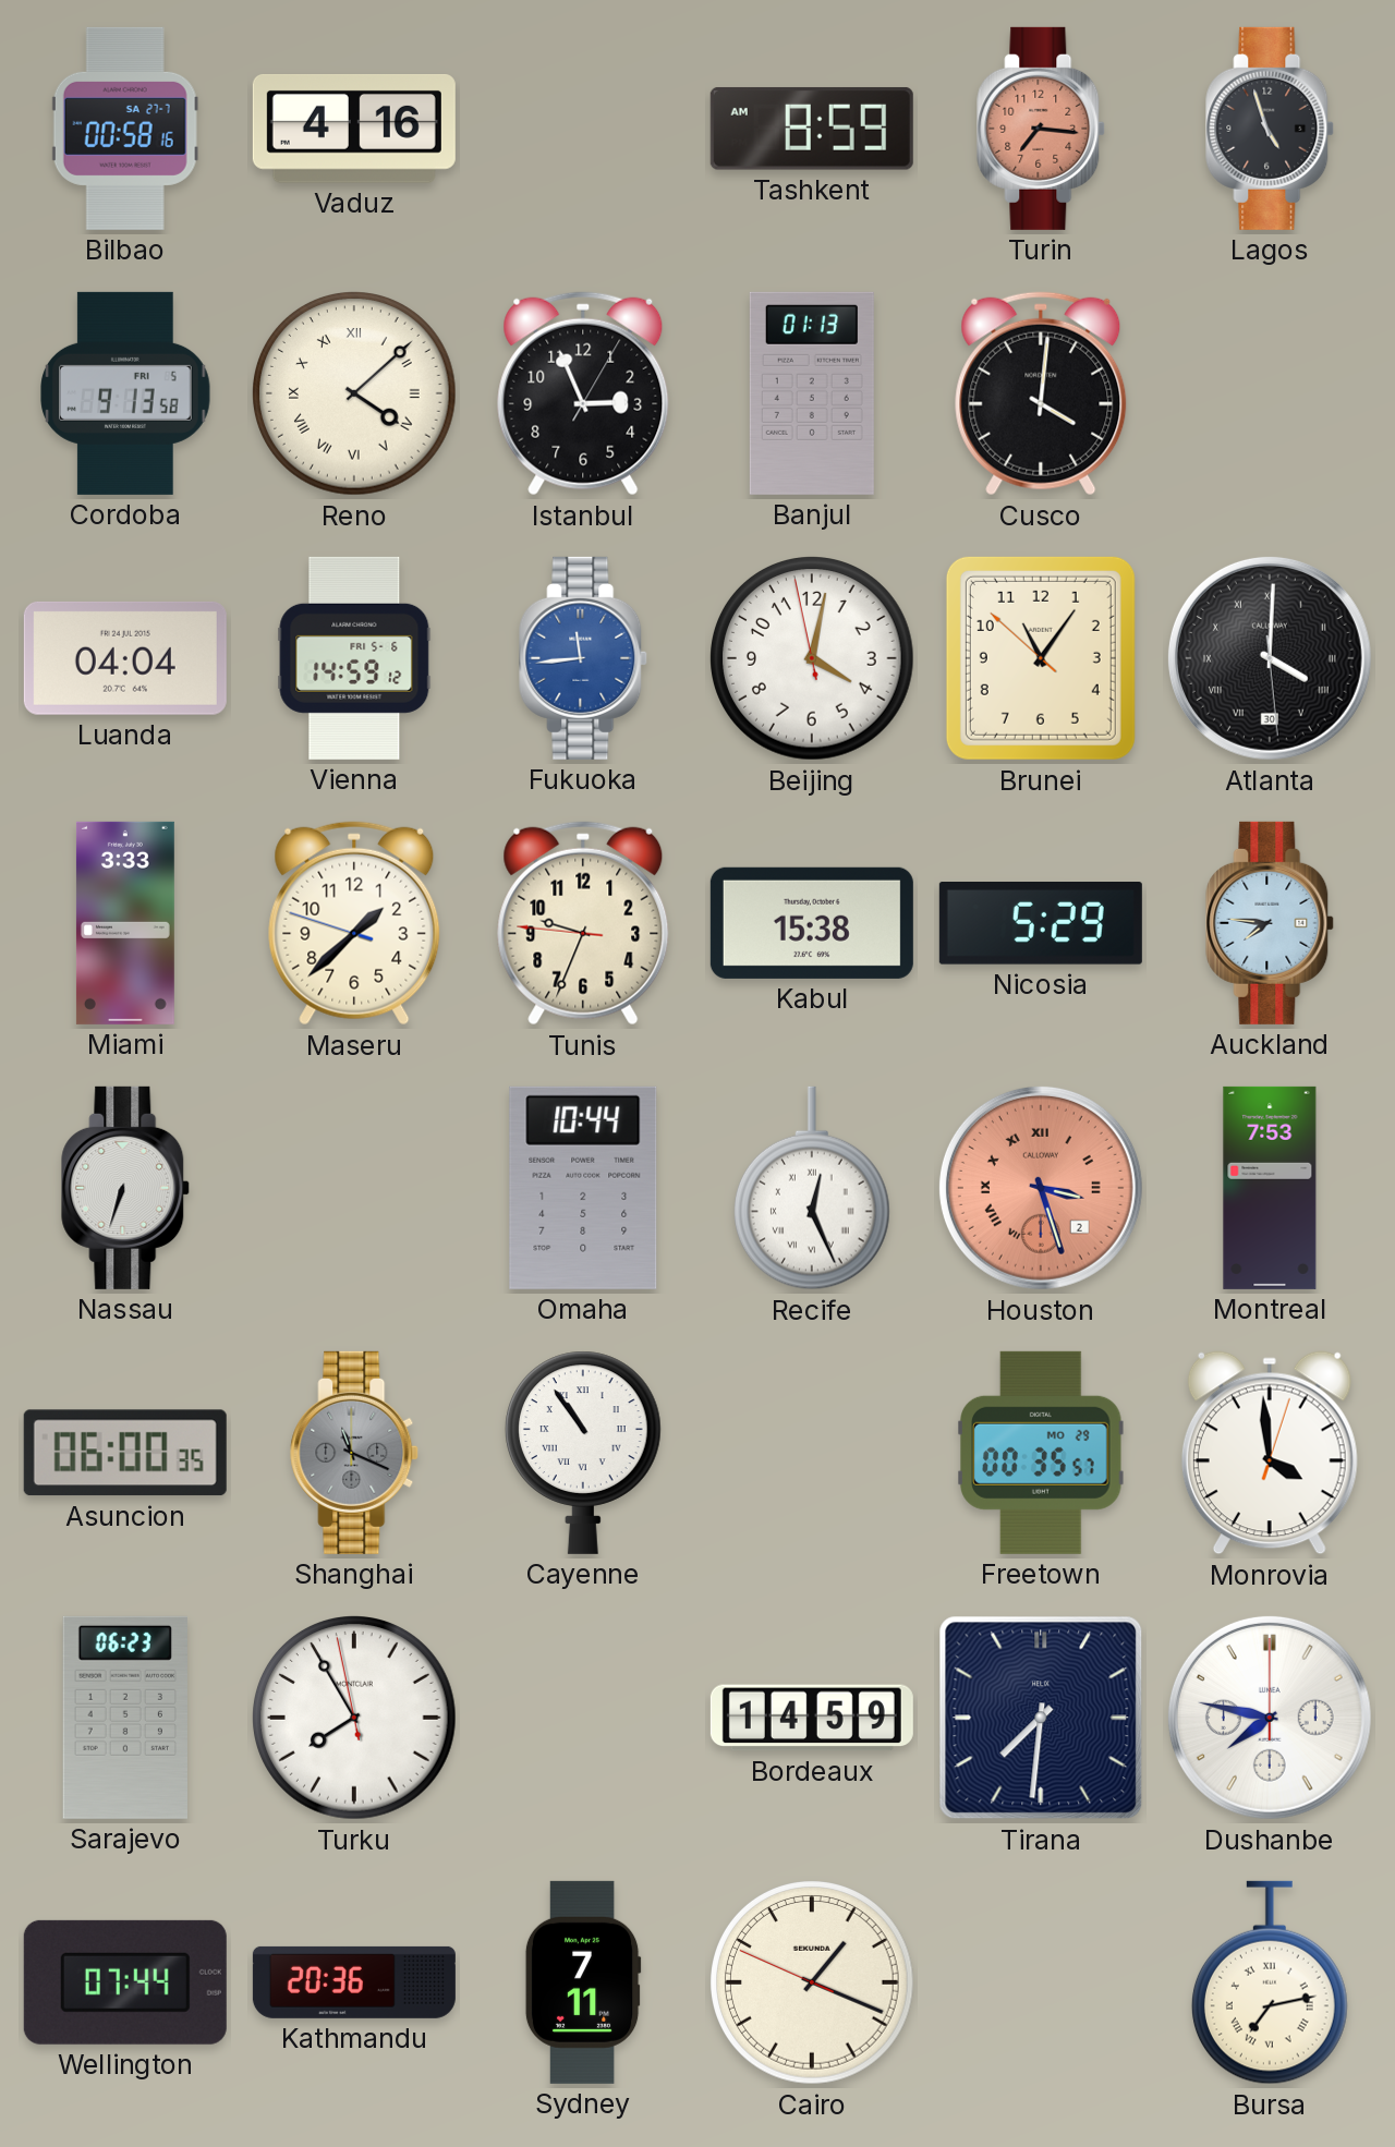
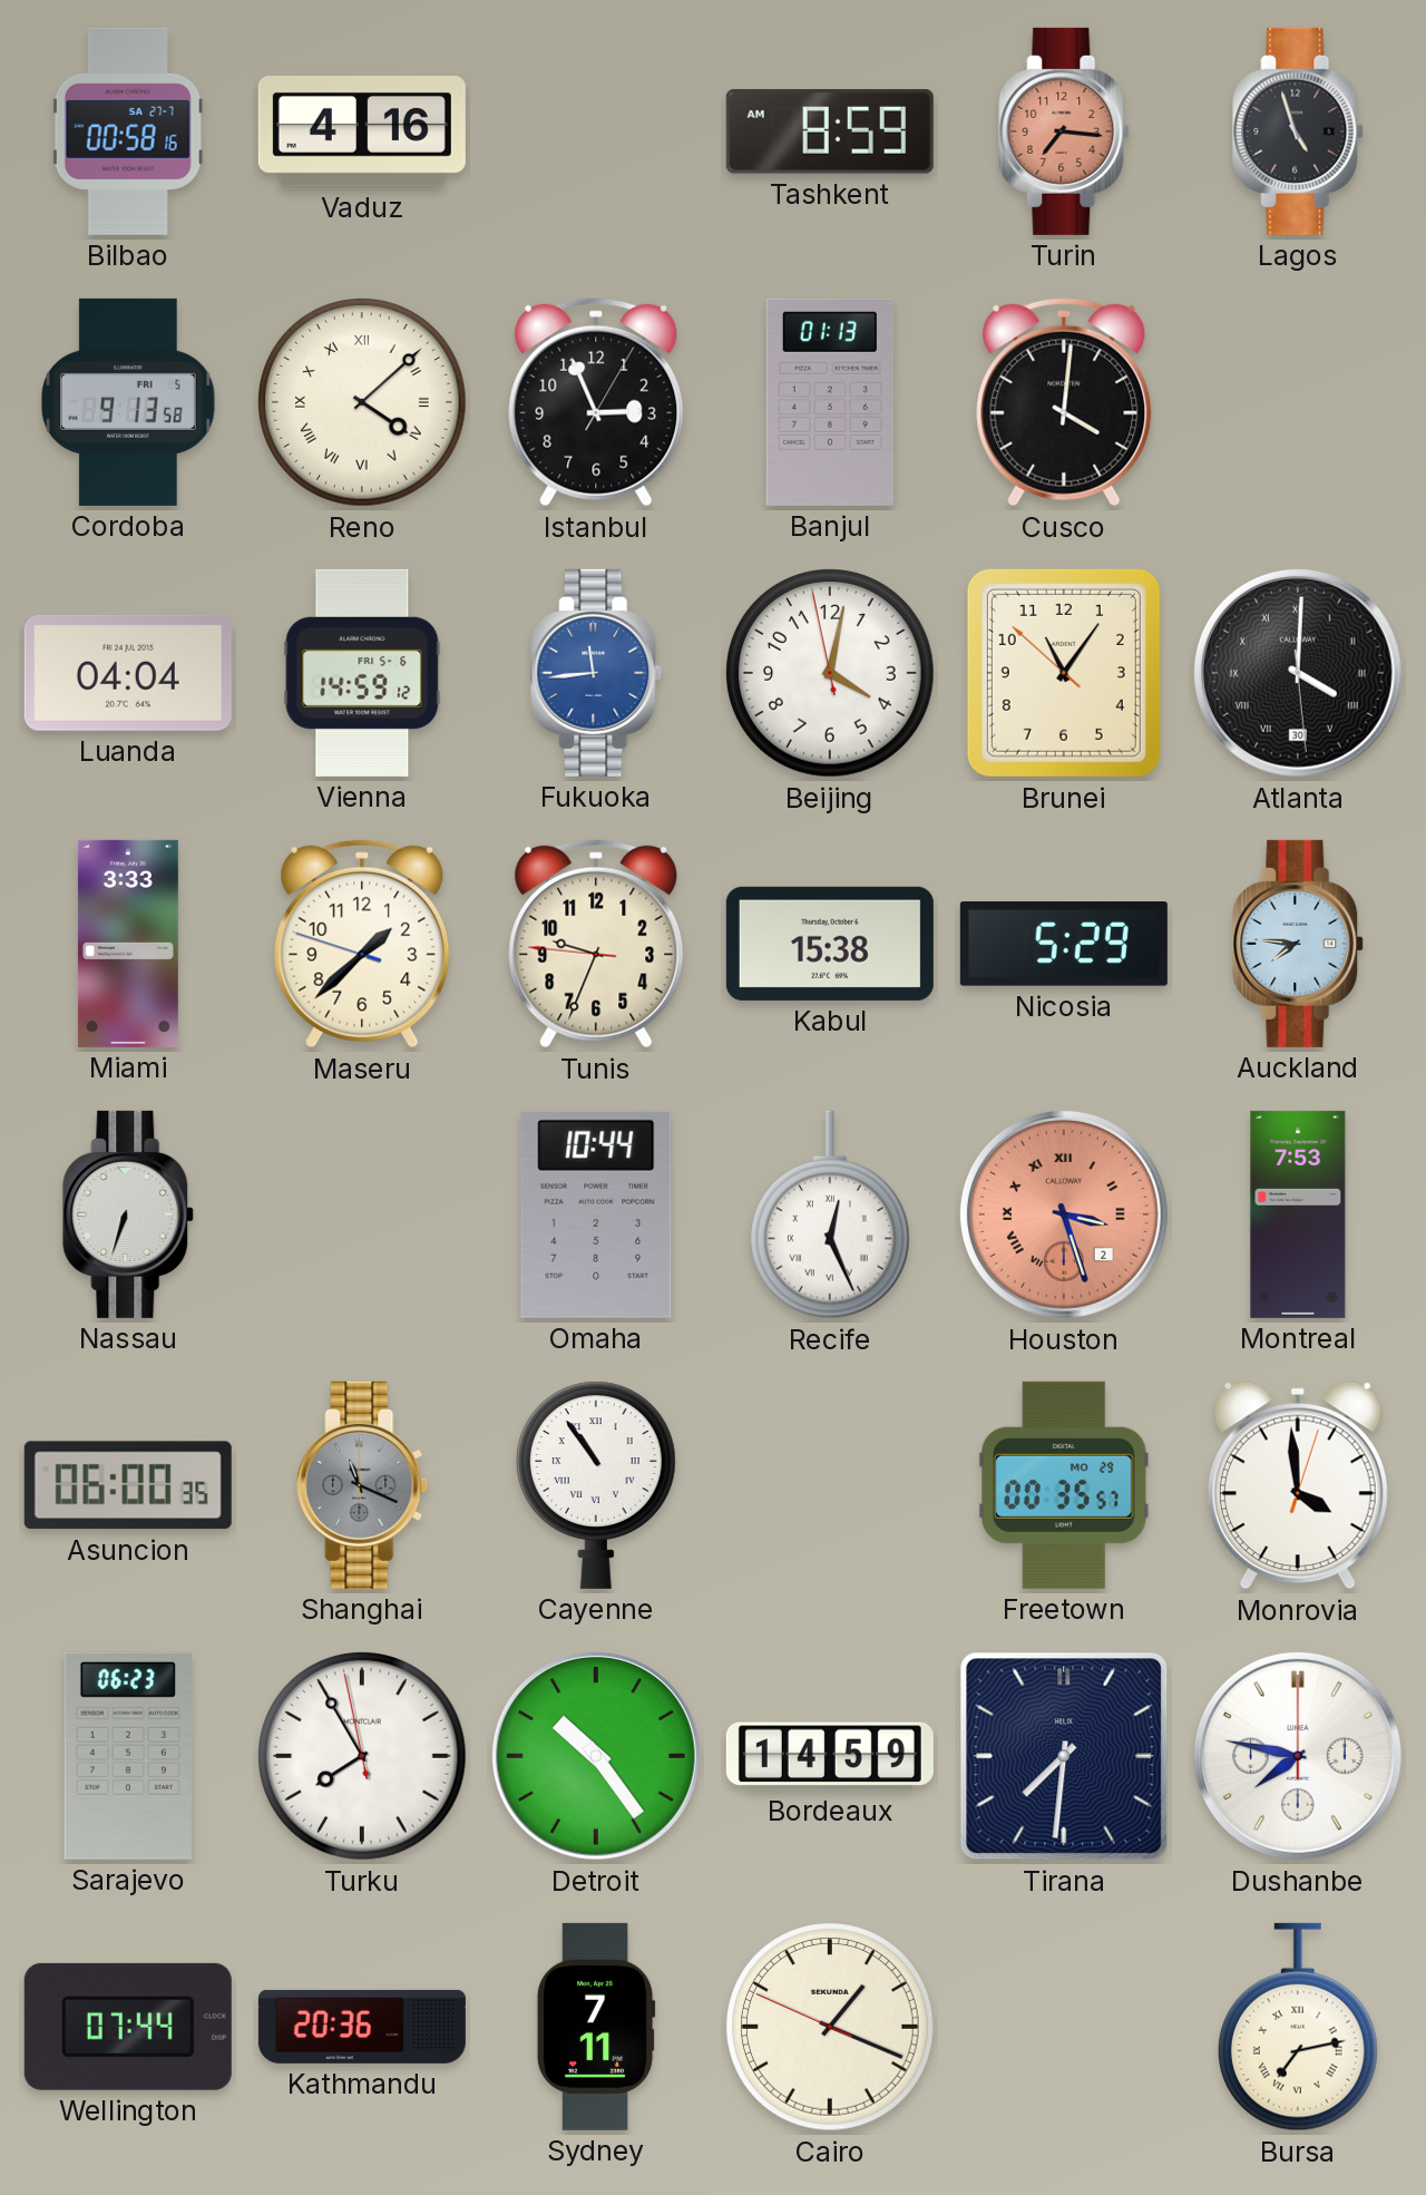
Detroit: none -> 10:24
